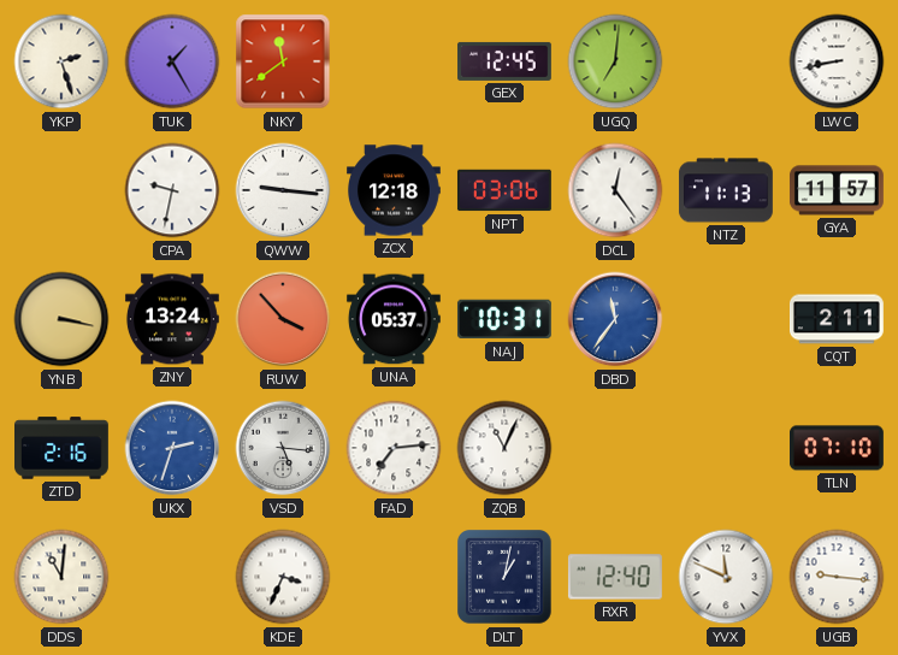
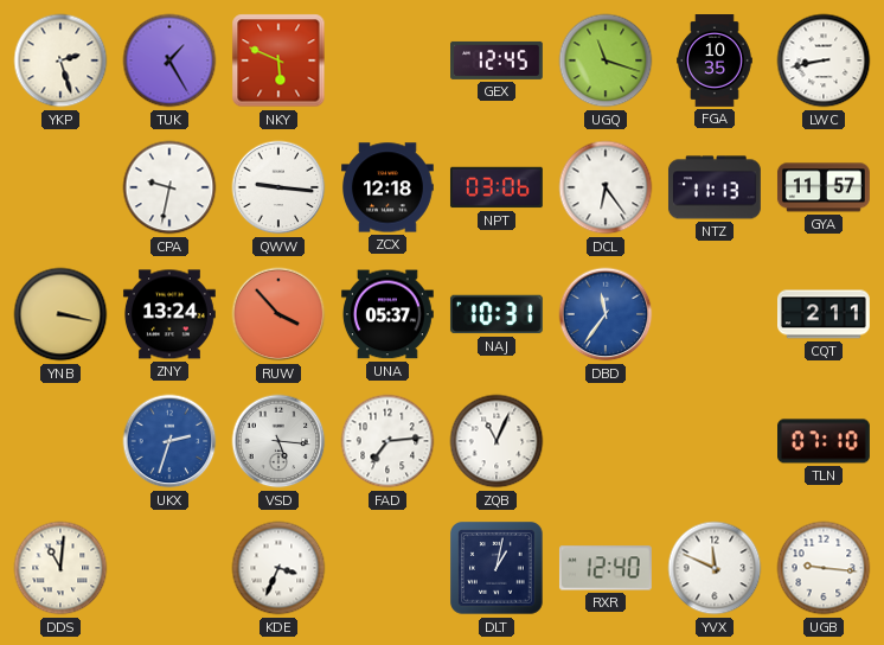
NKY: 11:39 -> 5:49
UGQ: 7:01 -> 11:18
FGA: none -> 10:35
DCL: 12:24 -> 6:24
ZTD: 2:16 -> none
